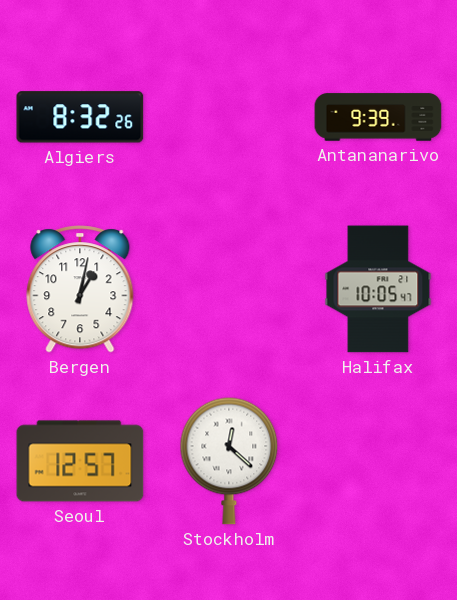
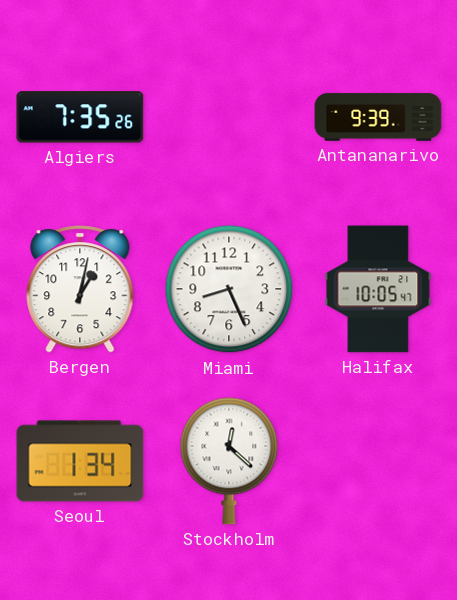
Algiers: 8:32 -> 7:35
Miami: none -> 8:26
Seoul: 12:57 -> 1:34
